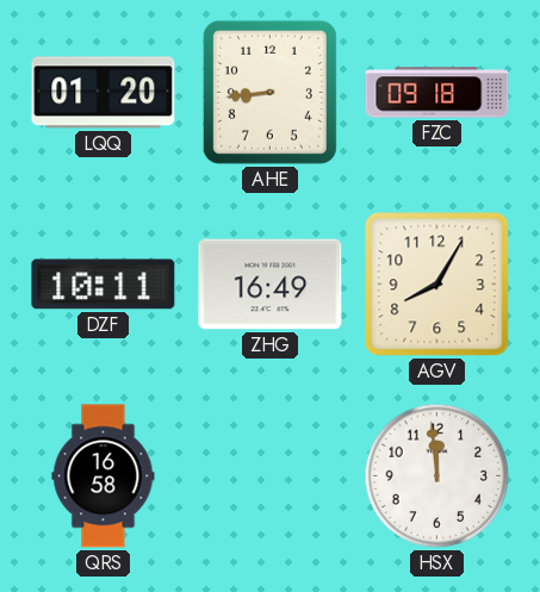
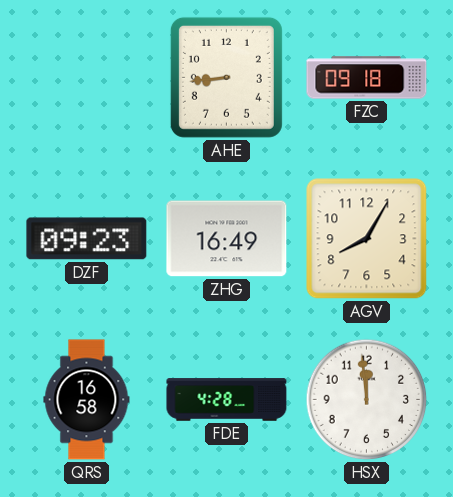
LQQ: 01:20 -> none
DZF: 10:11 -> 09:23
FDE: none -> 4:28
